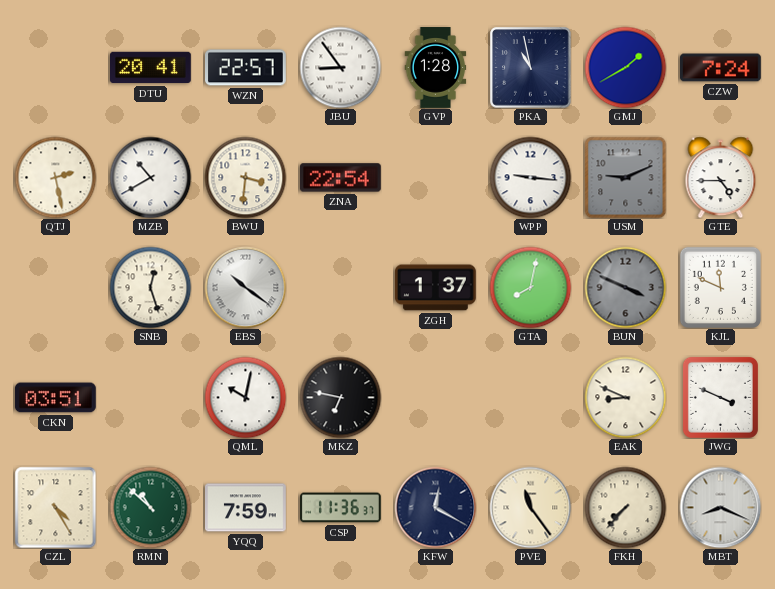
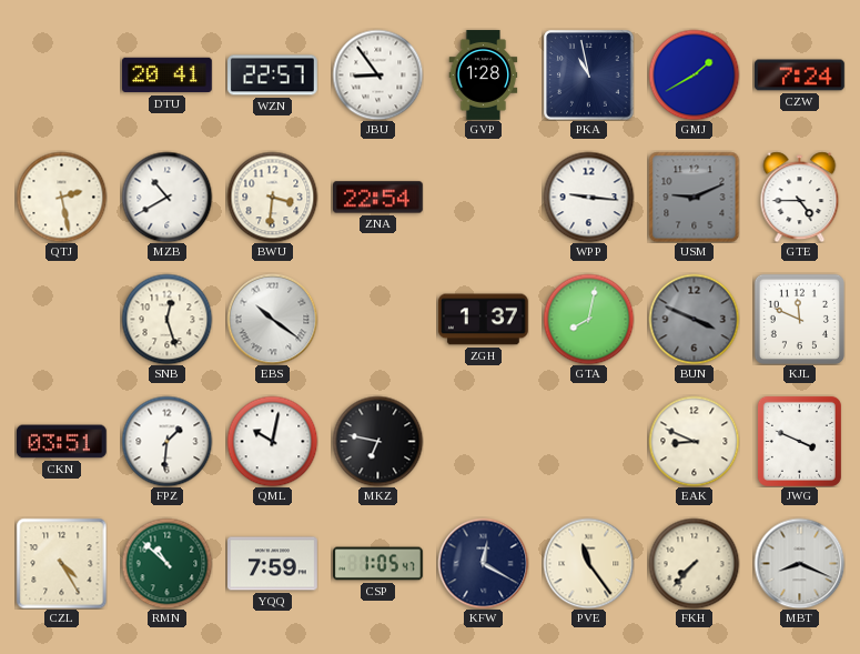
FPZ: none -> 1:31
CSP: 11:36 -> 1:05
